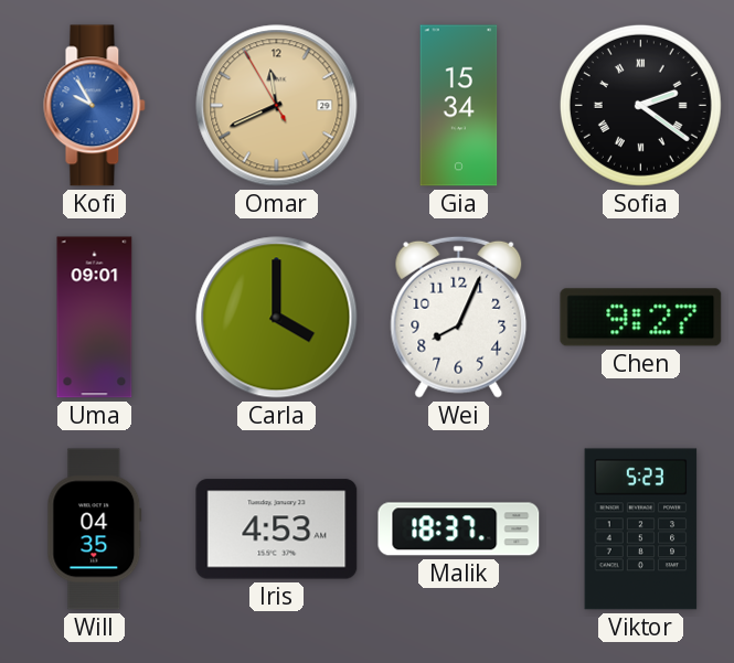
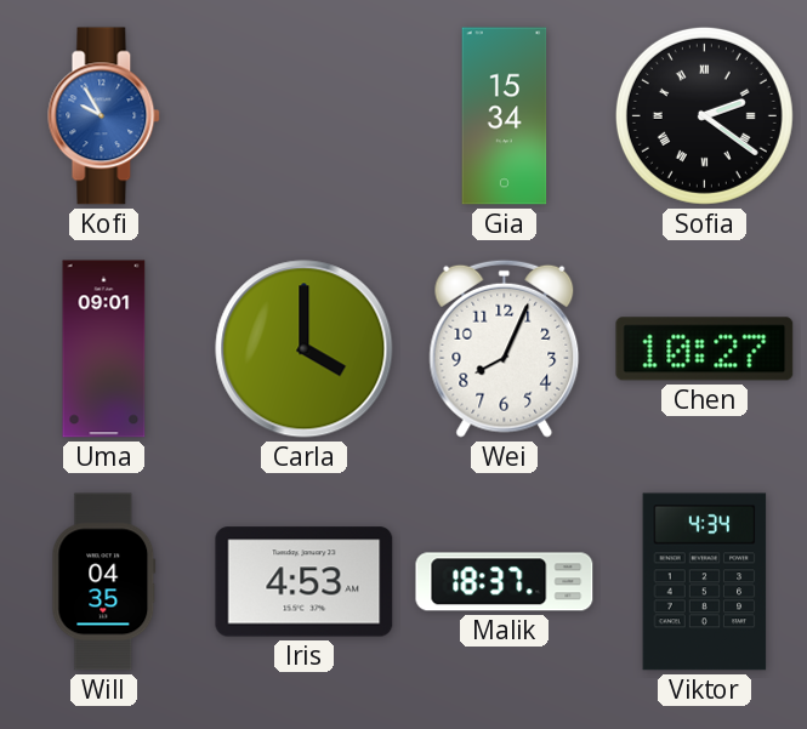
Omar: 11:40 -> none
Chen: 9:27 -> 10:27
Viktor: 5:23 -> 4:34
